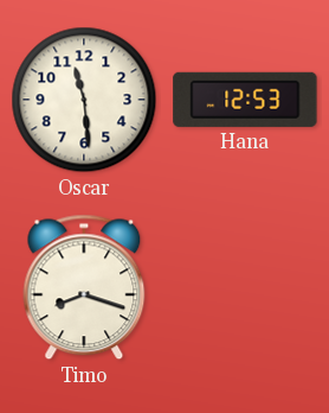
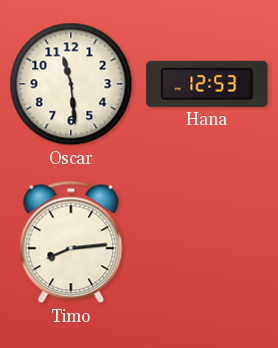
Timo: 8:18 -> 8:14
